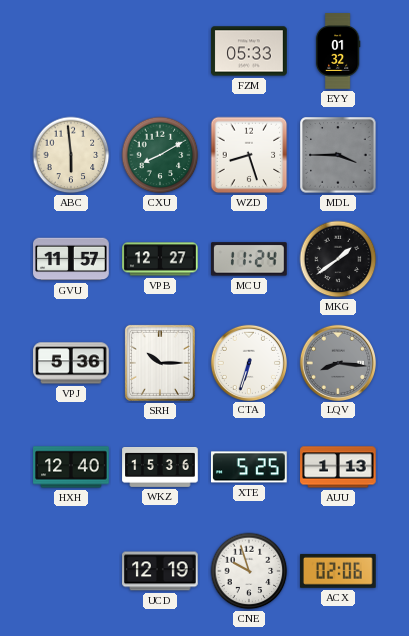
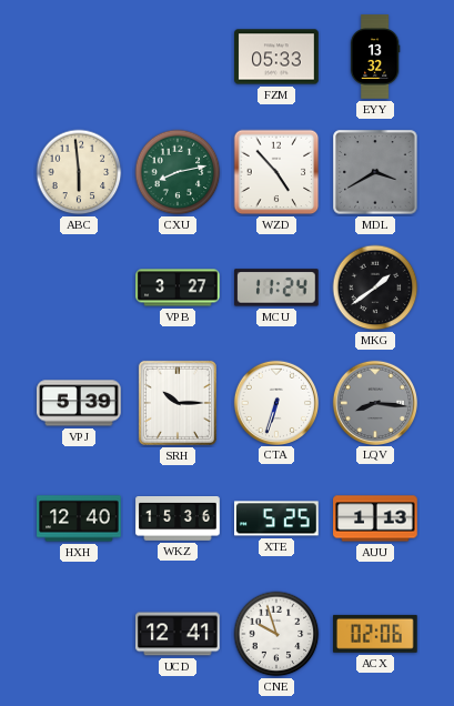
EYY: 01:32 -> 13:32
CXU: 8:10 -> 8:13
WZD: 8:27 -> 4:53
MDL: 3:45 -> 3:40
GVU: 11:57 -> none
VPB: 12:27 -> 3:27
VPJ: 5:36 -> 5:39
UCD: 12:19 -> 12:41
